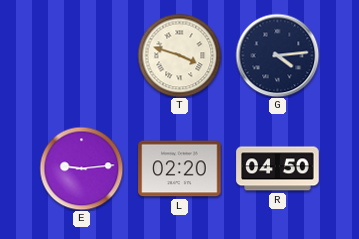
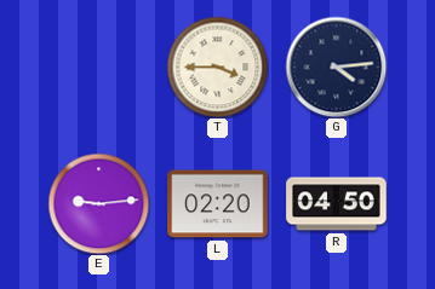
T: 3:48 -> 3:45
